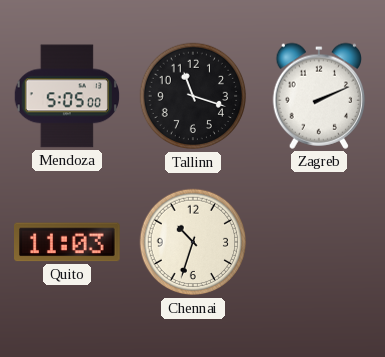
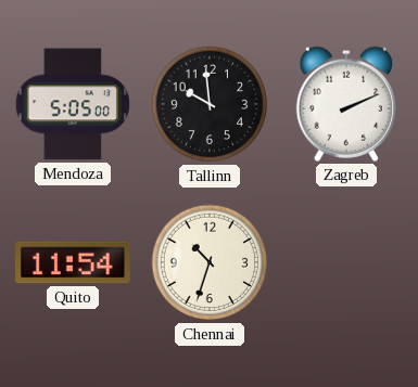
Tallinn: 11:18 -> 9:59
Quito: 11:03 -> 11:54
